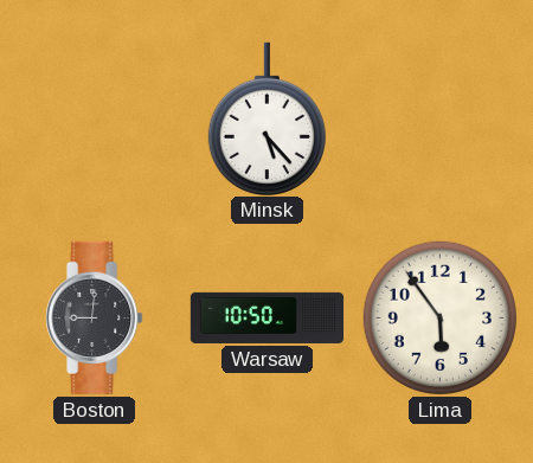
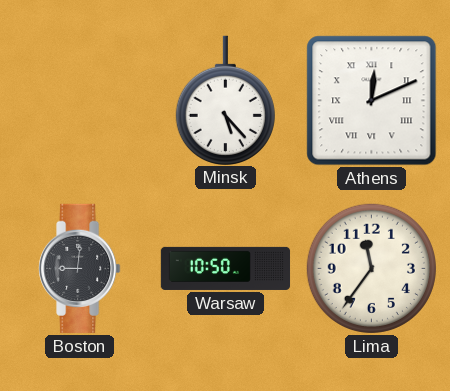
Athens: none -> 12:11
Lima: 5:54 -> 11:36
